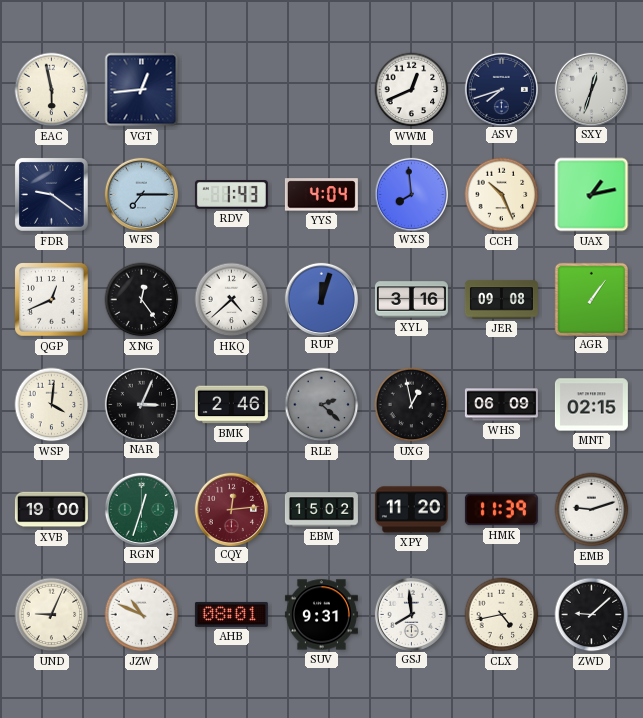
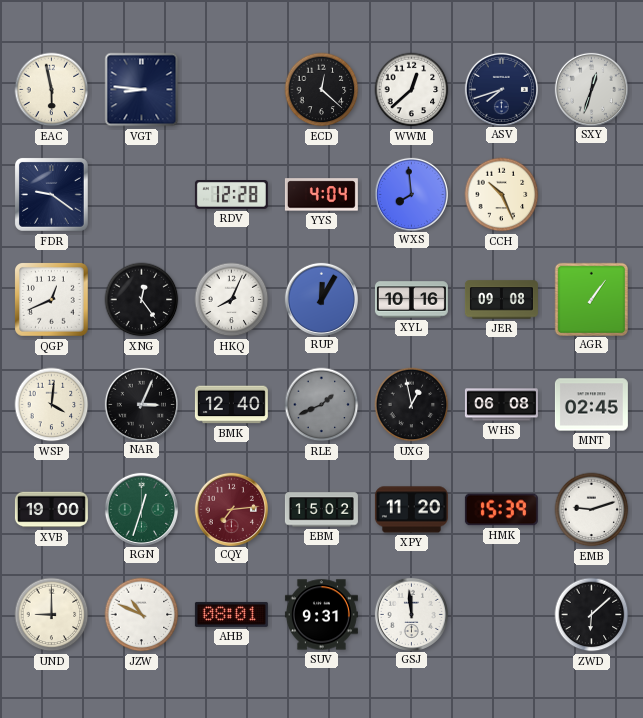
VGT: 12:44 -> 8:46
ECD: none -> 12:22
WWM: 12:41 -> 12:38
WFS: 7:15 -> none
RDV: 1:43 -> 12:28
UAX: 1:13 -> none
HKQ: 4:38 -> 8:04
RUP: 12:03 -> 12:05
XYL: 3:16 -> 10:16
BMK: 2:46 -> 12:40
RLE: 2:22 -> 1:41
WHS: 06:09 -> 06:08
MNT: 02:15 -> 02:45
CQY: 12:14 -> 7:14
HMK: 11:39 -> 15:39
UND: 9:04 -> 9:00
GSJ: 7:59 -> 11:59
CLX: 4:43 -> none
ZWD: 9:08 -> 6:08
